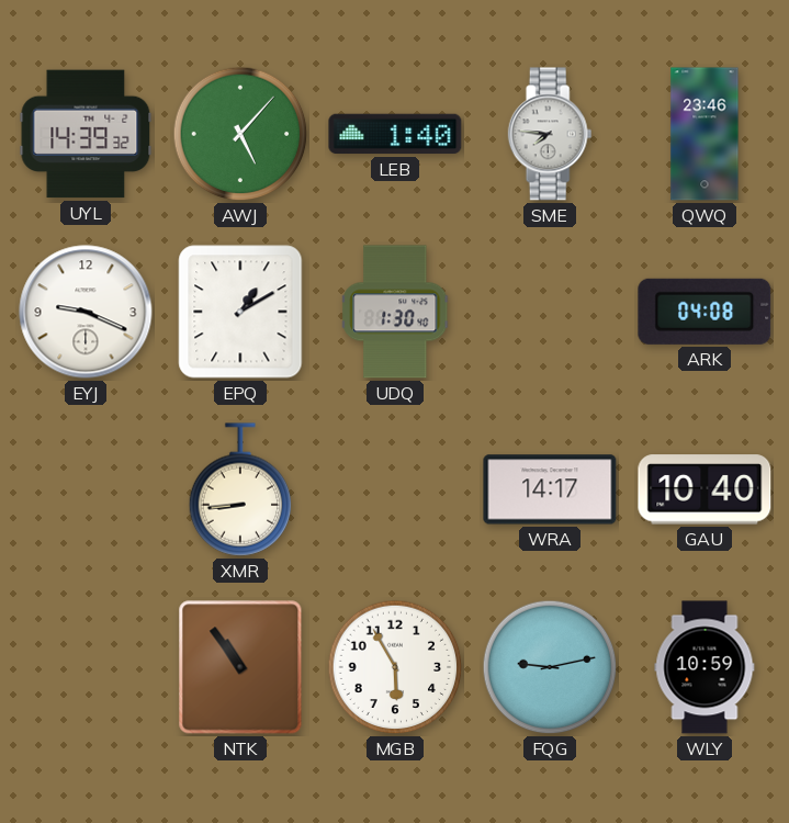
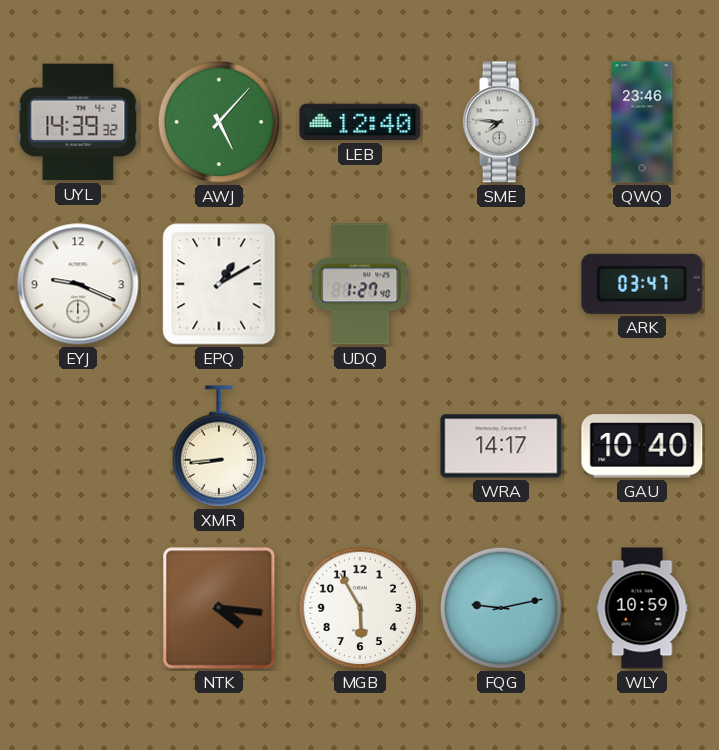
LEB: 1:40 -> 12:40
UDQ: 1:30 -> 1:27
ARK: 04:08 -> 03:47
NTK: 10:54 -> 4:16
